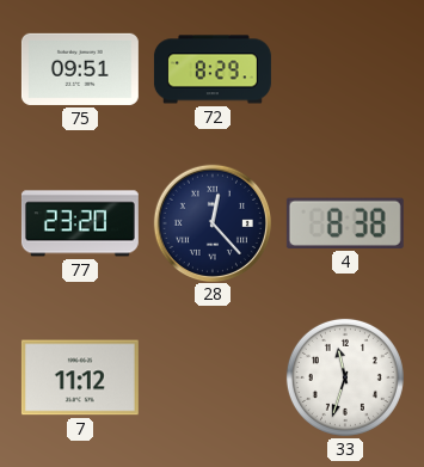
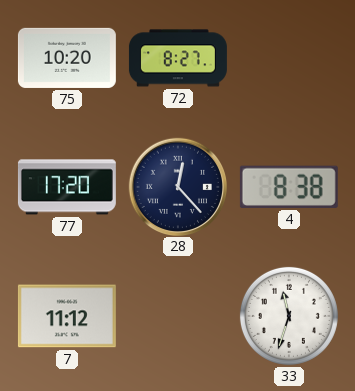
75: 09:51 -> 10:20
72: 8:29 -> 8:27
77: 23:20 -> 17:20
